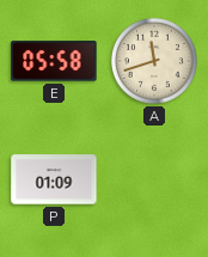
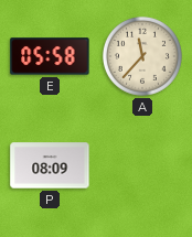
A: 11:42 -> 11:37
P: 01:09 -> 08:09
